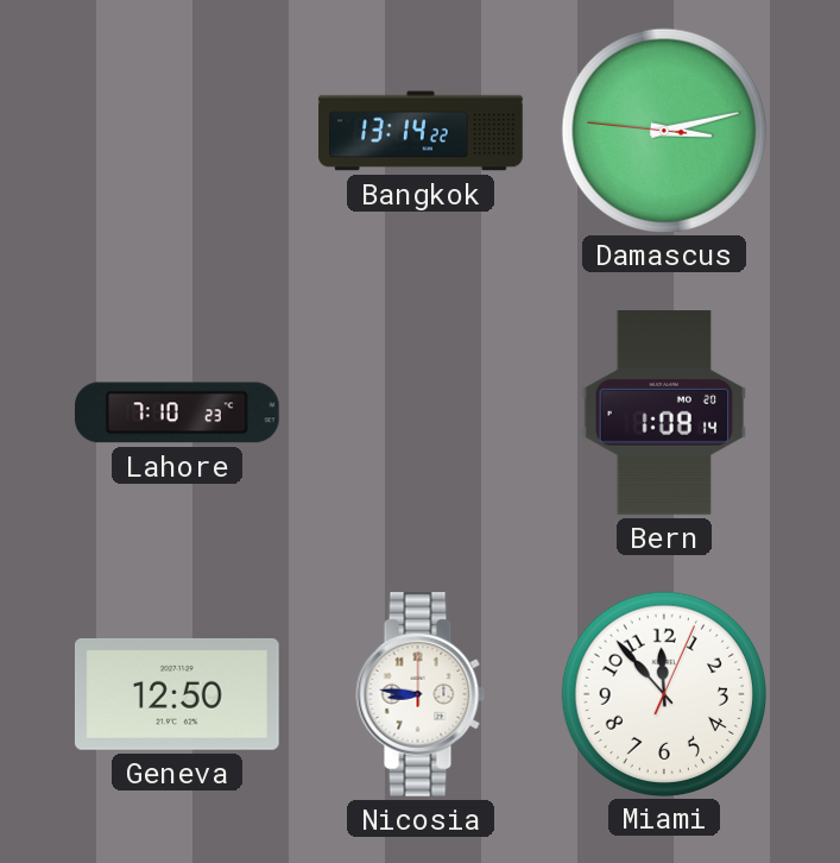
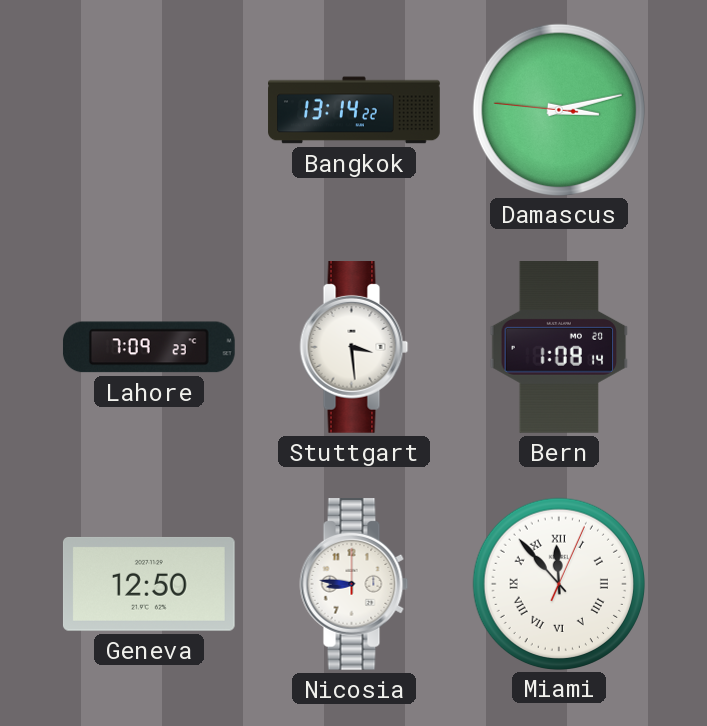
Lahore: 7:10 -> 7:09
Stuttgart: none -> 3:29
Miami numerals: Arabic -> Roman
